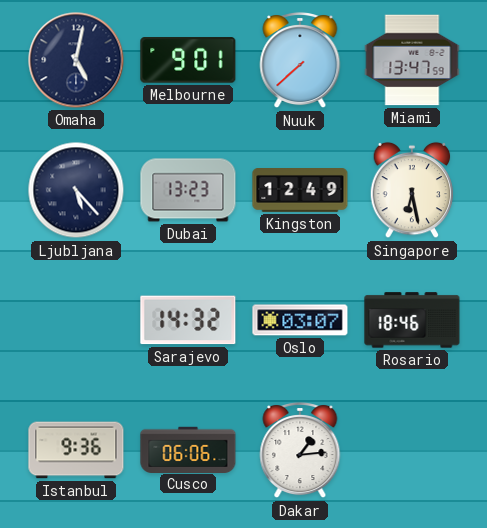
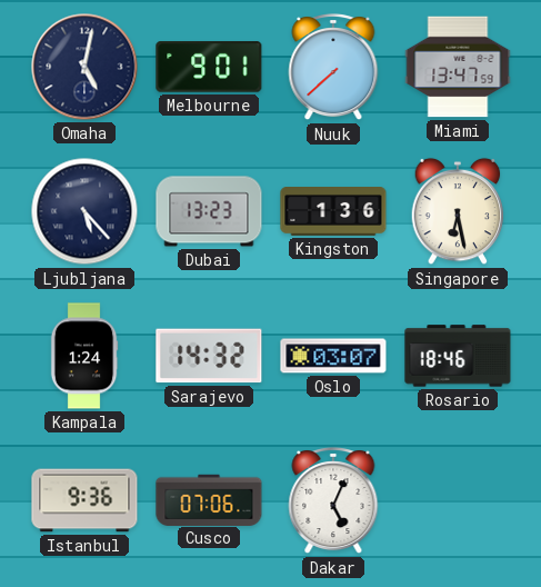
Kingston: 12:49 -> 1:36
Kampala: none -> 1:24
Cusco: 06:06 -> 07:06
Dakar: 1:14 -> 5:04
